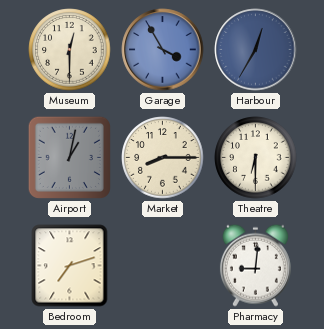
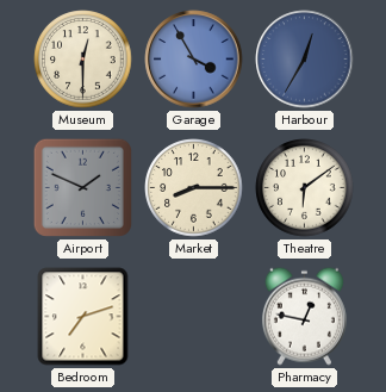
Airport: 1:02 -> 1:49
Theatre: 6:30 -> 6:09
Pharmacy: 9:01 -> 12:47
